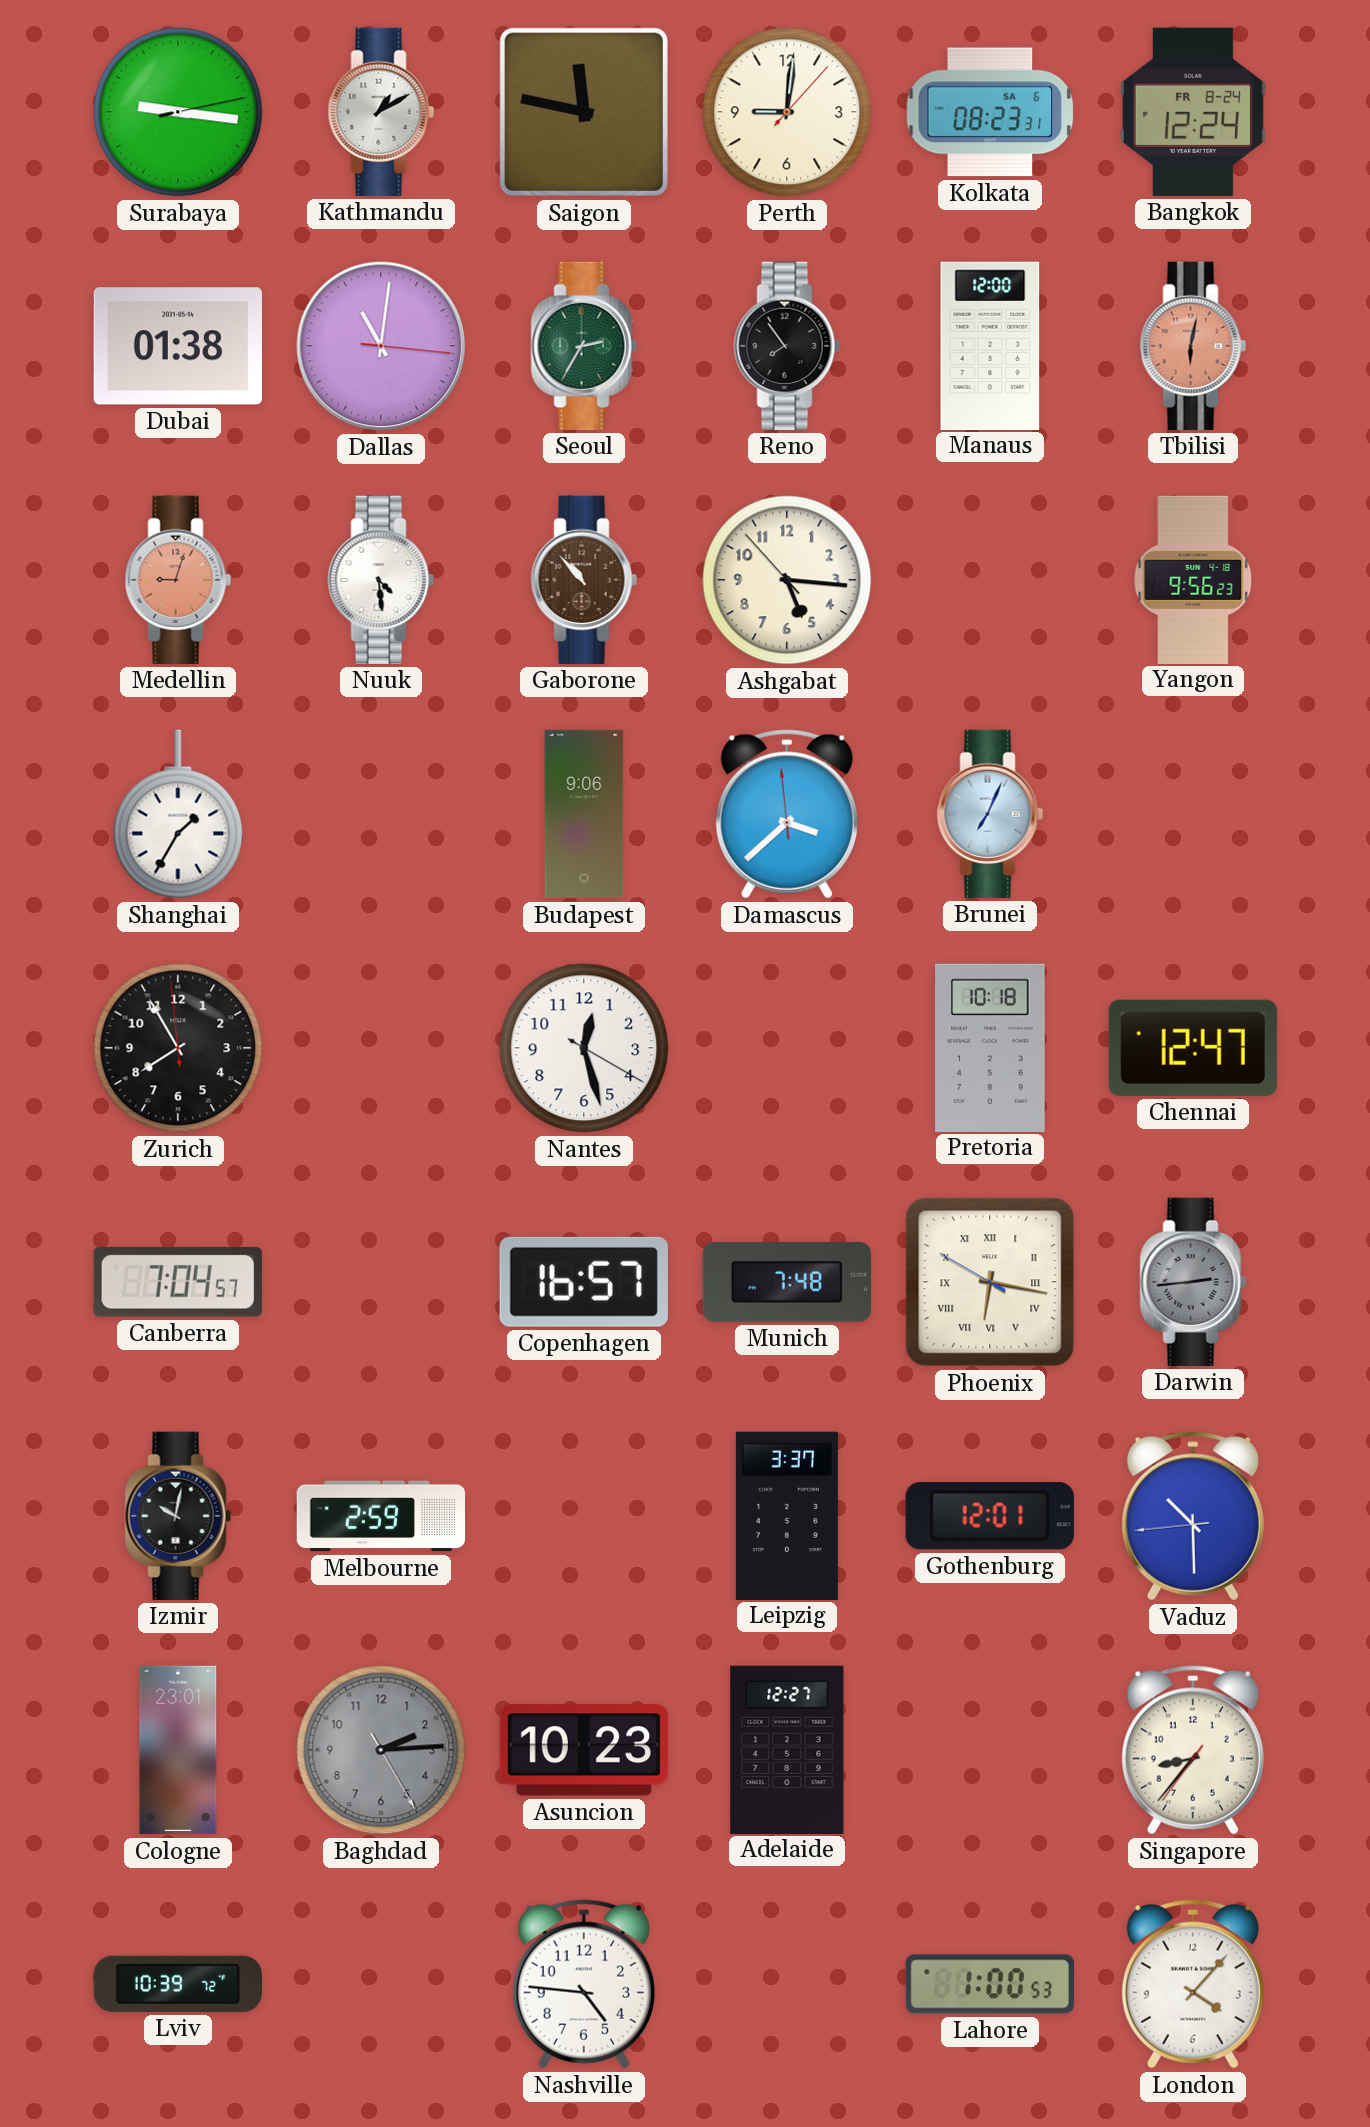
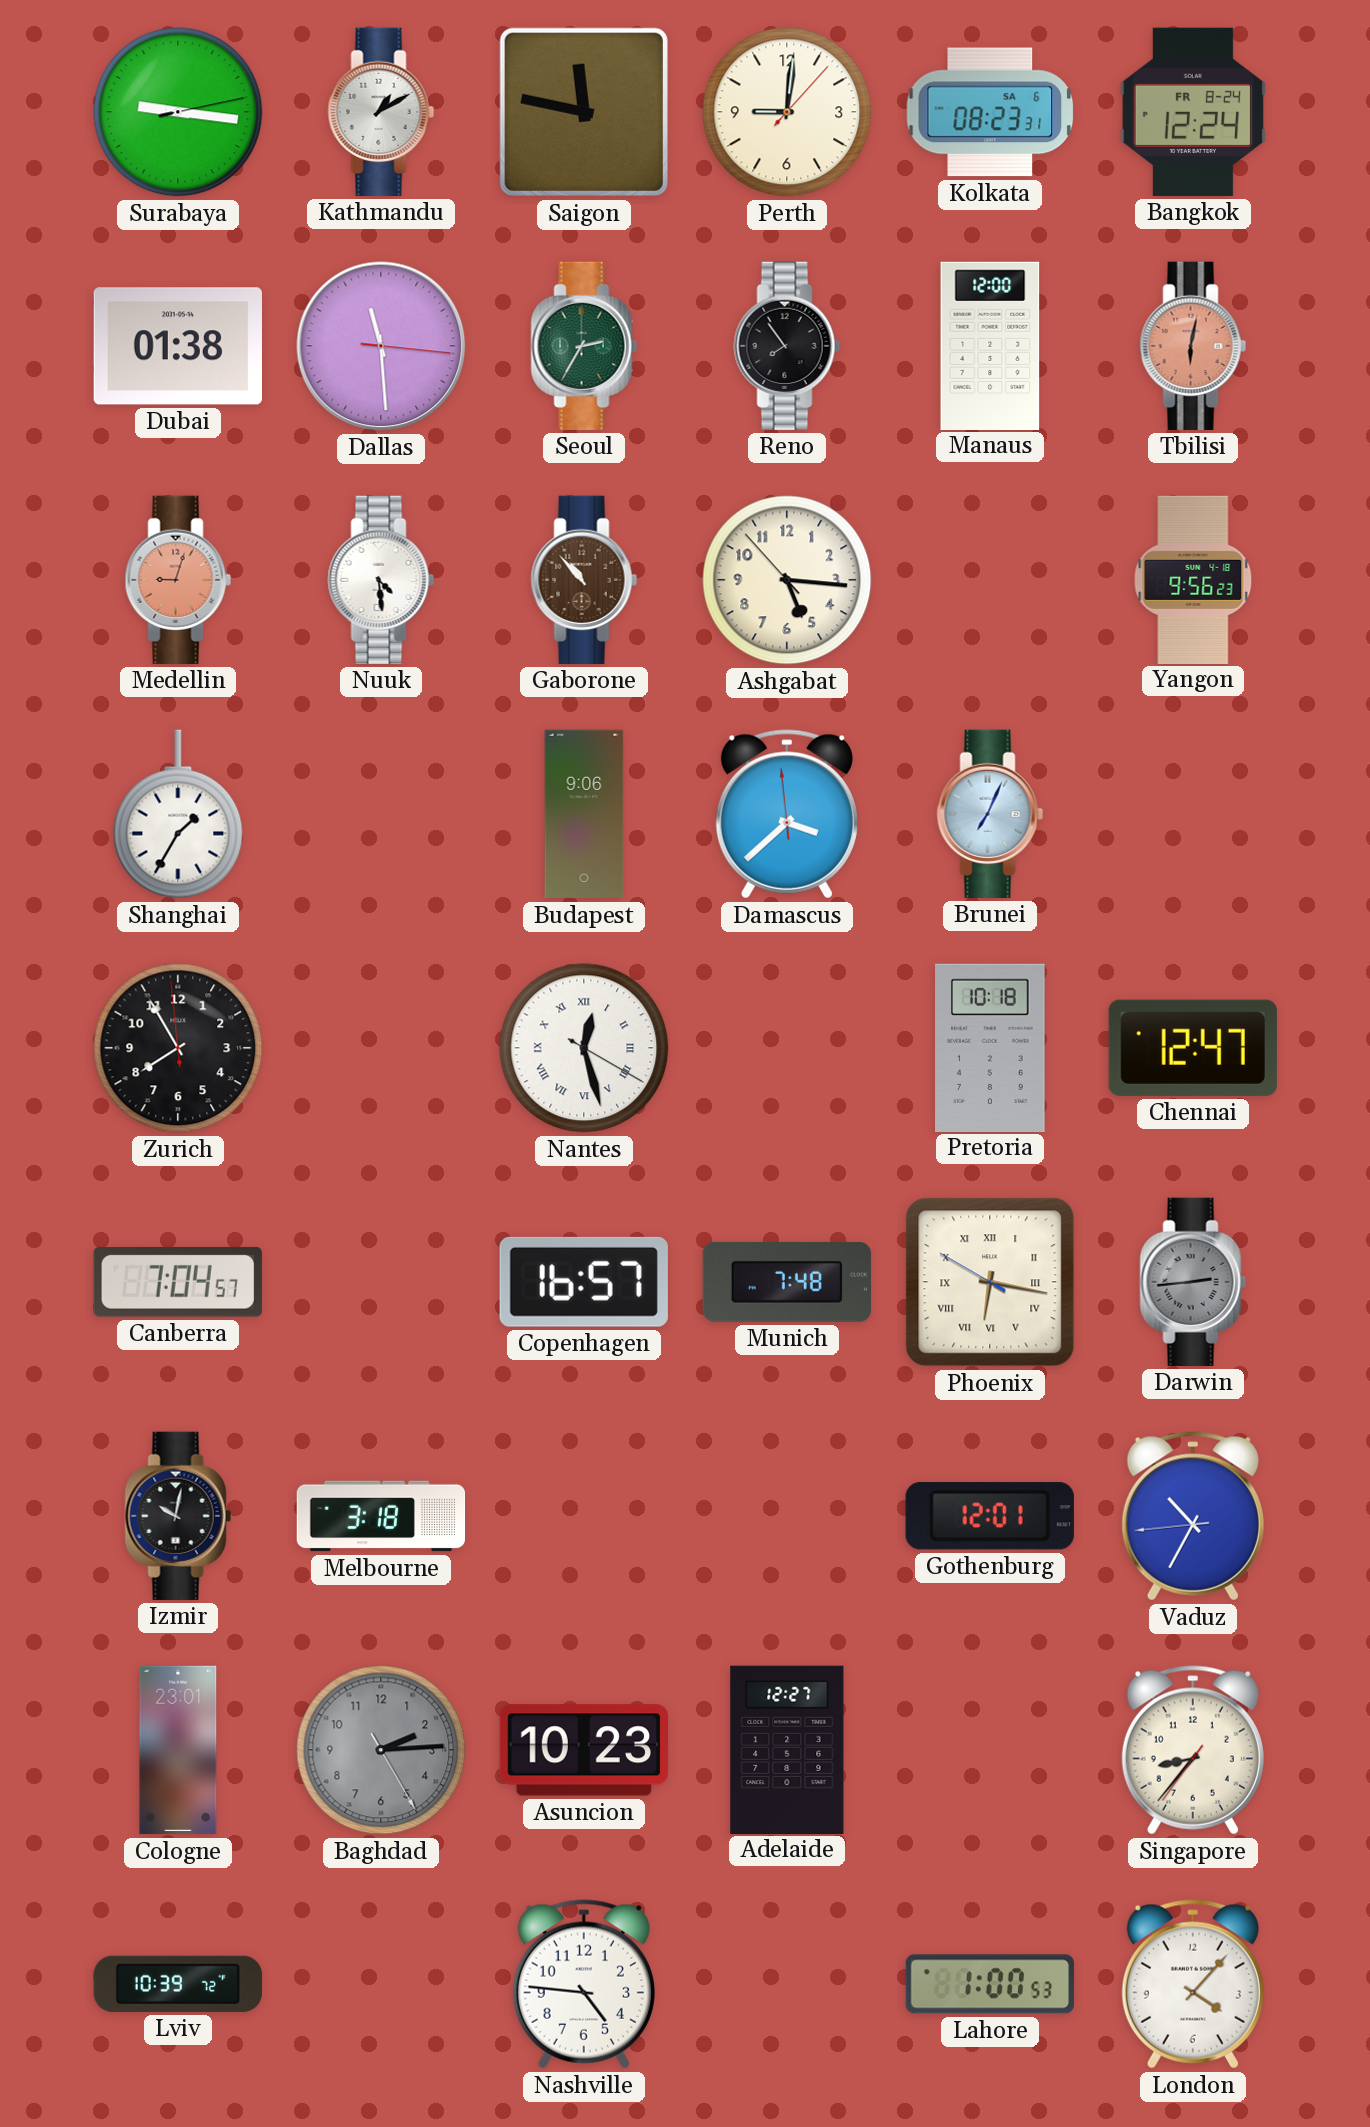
Dallas: 11:01 -> 11:29
Nantes numerals: Arabic -> Roman
Melbourne: 2:59 -> 3:18
Leipzig: 3:37 -> none
Vaduz: 10:29 -> 10:34
